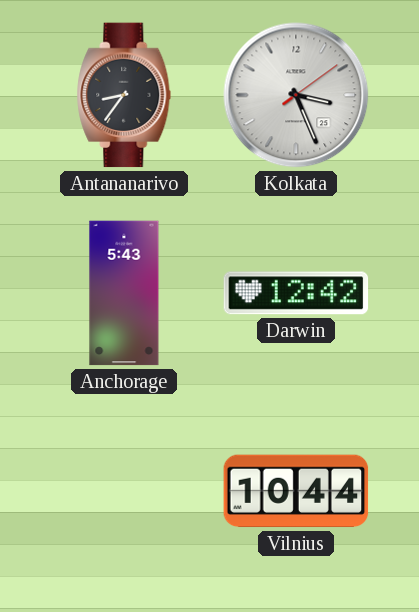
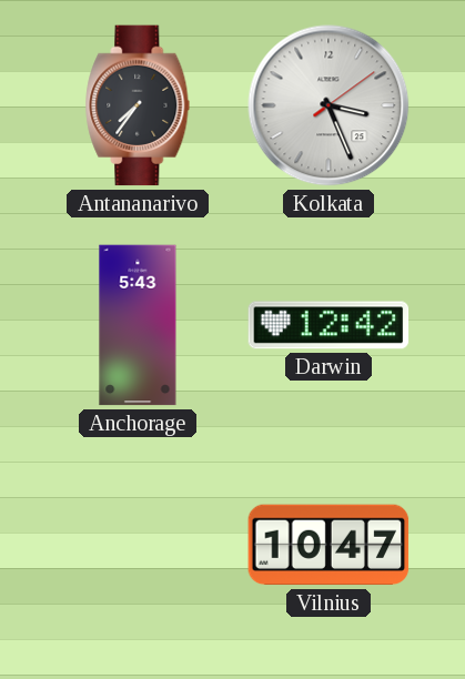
Antananarivo: 8:36 -> 7:36
Vilnius: 10:44 -> 10:47
